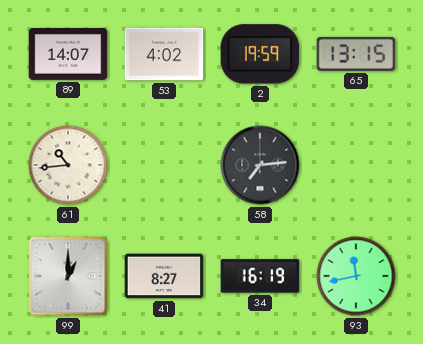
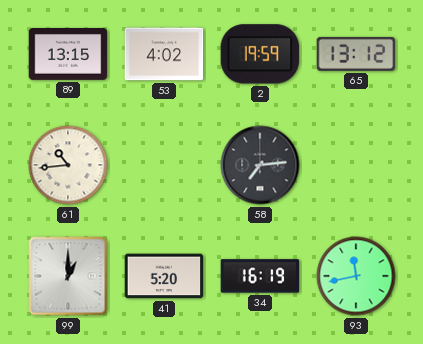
89: 14:07 -> 13:15
65: 13:15 -> 13:12
41: 8:27 -> 5:20
